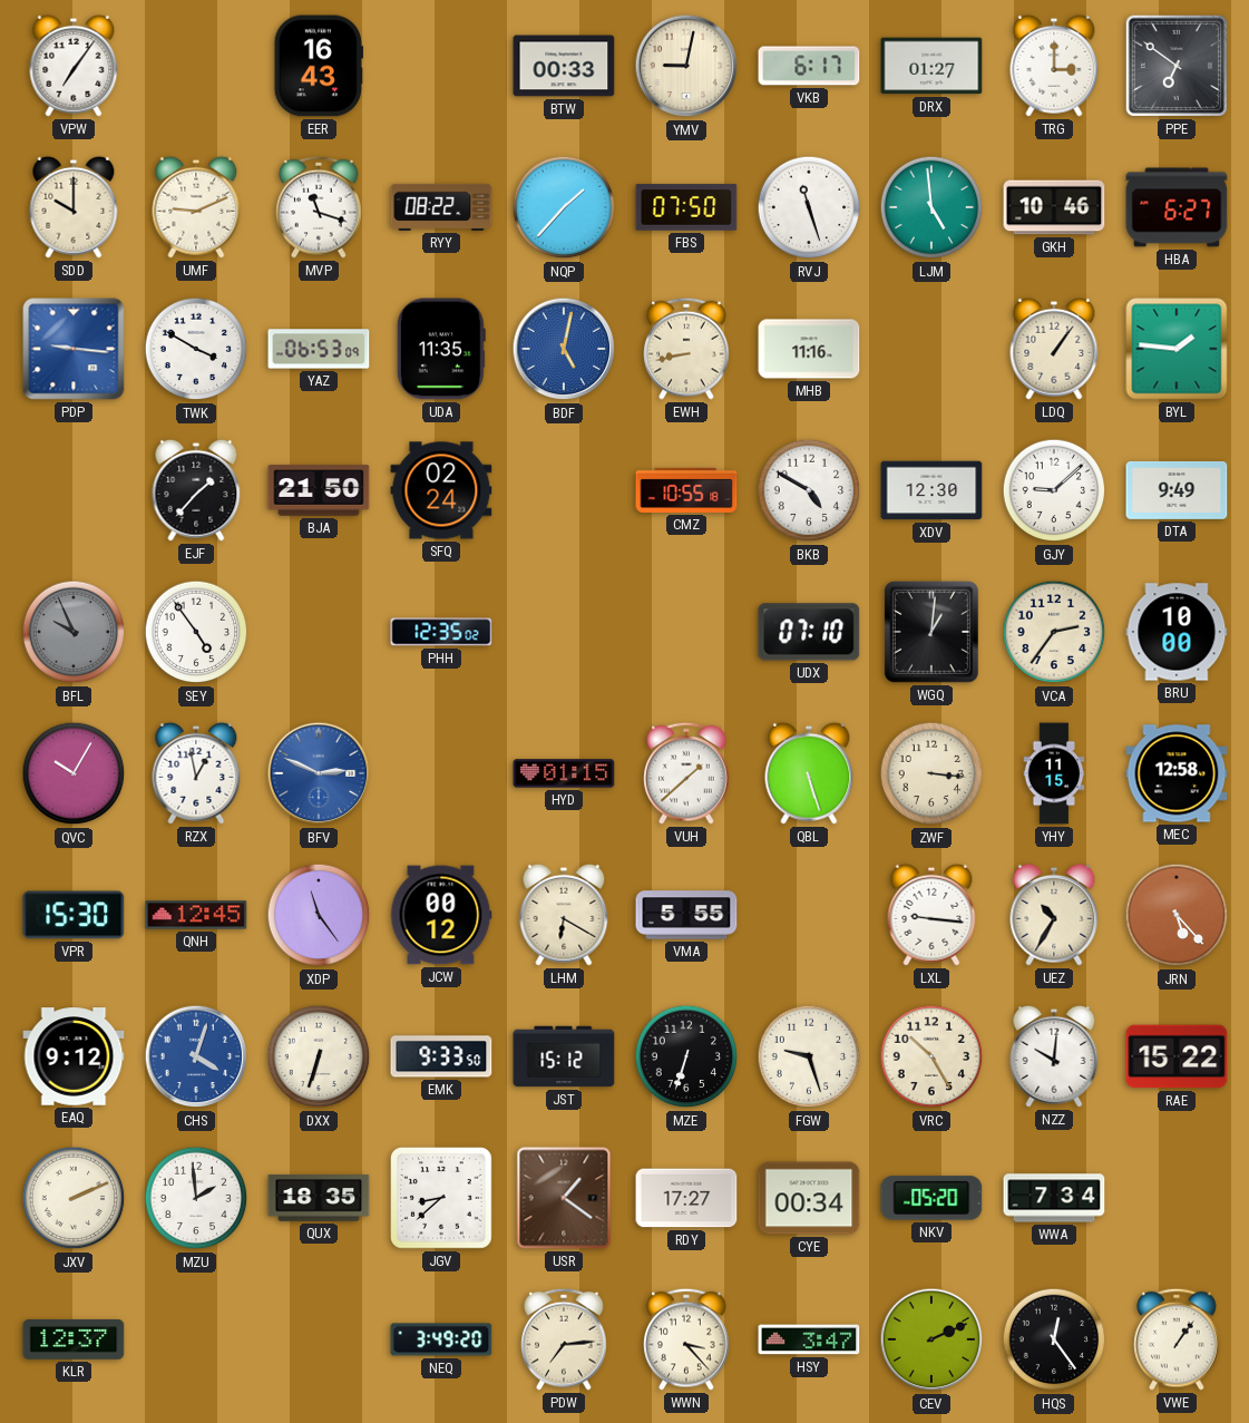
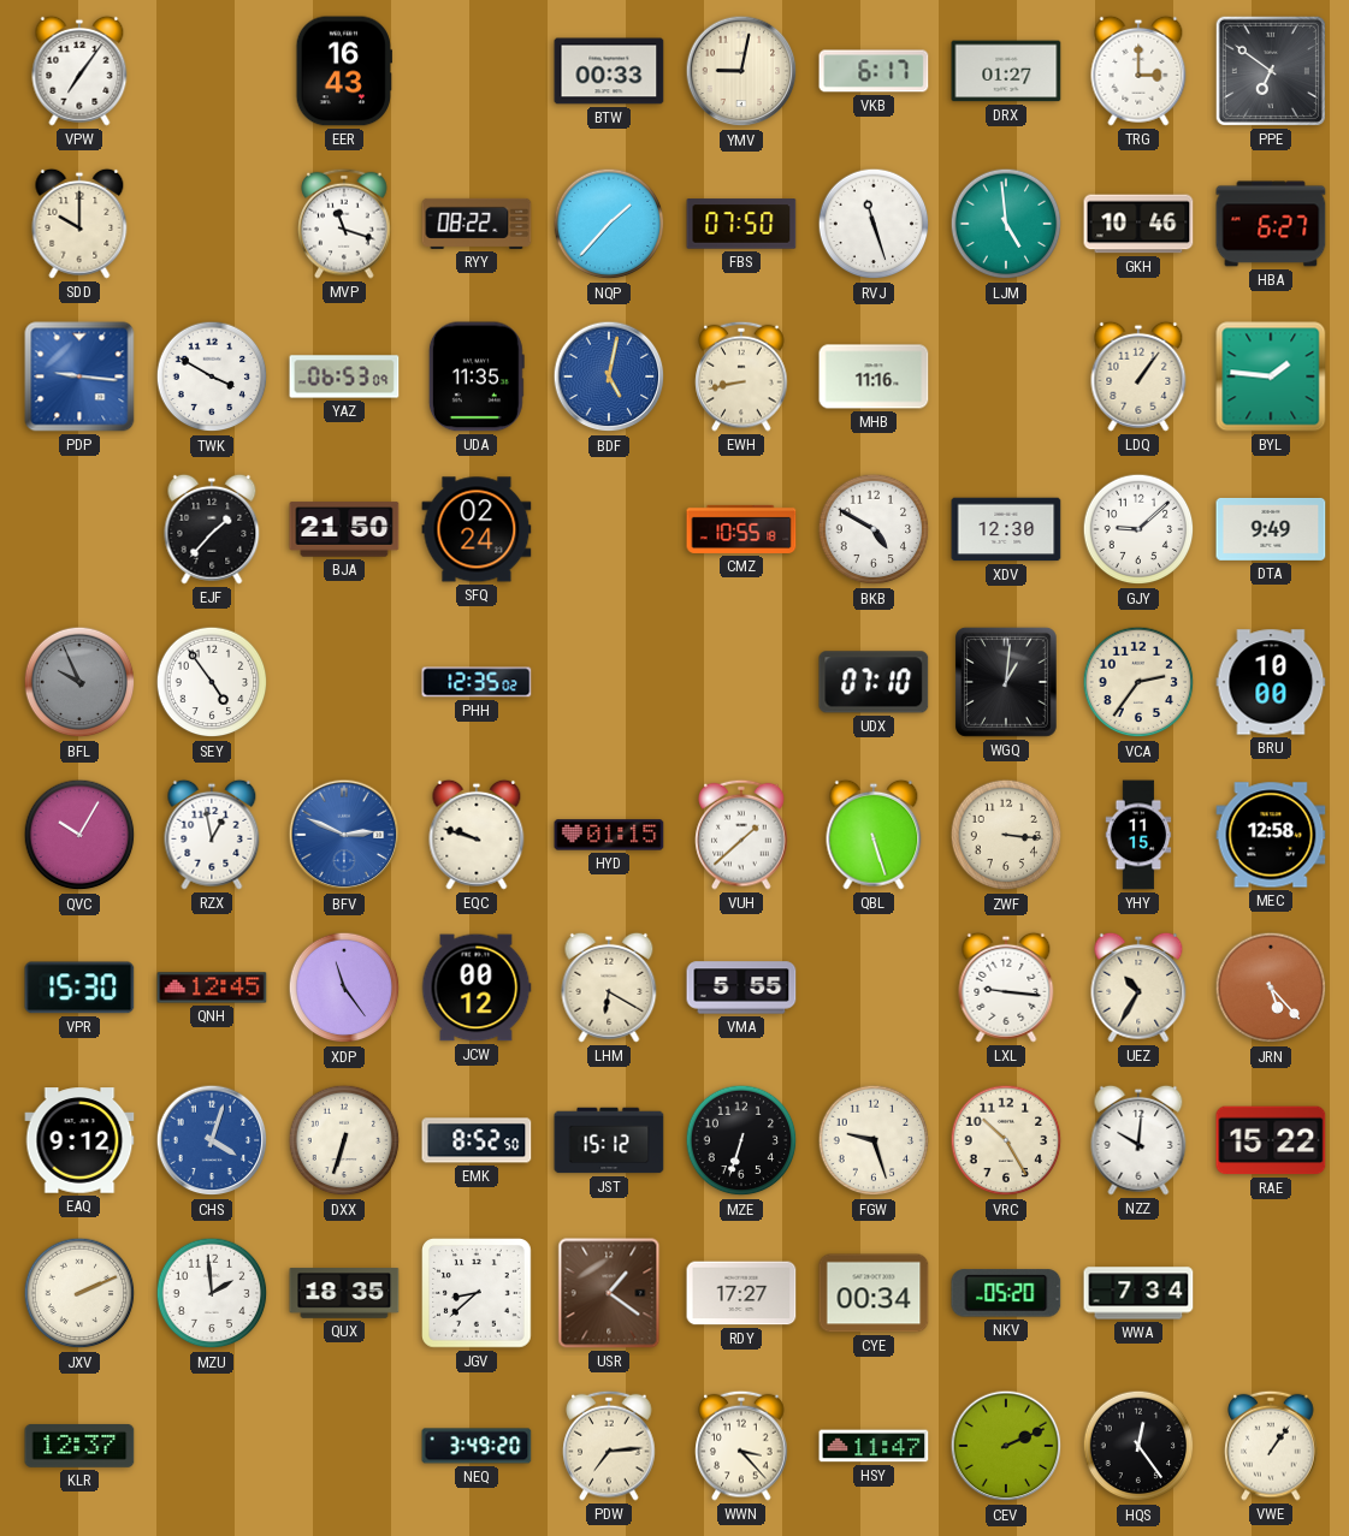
UMF: 9:11 -> none
EQC: none -> 9:48
EMK: 9:33 -> 8:52
HSY: 3:47 -> 11:47
